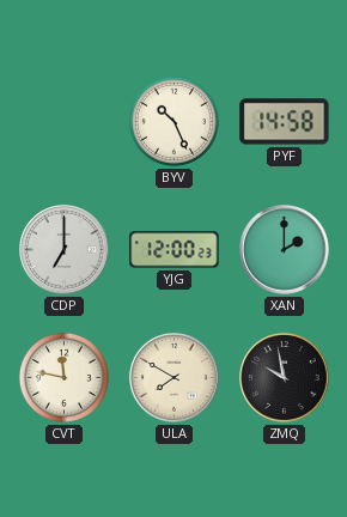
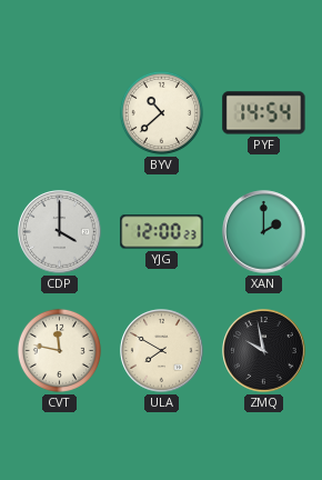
BYV: 10:26 -> 10:38
PYF: 14:58 -> 14:54
CDP: 7:00 -> 4:00
